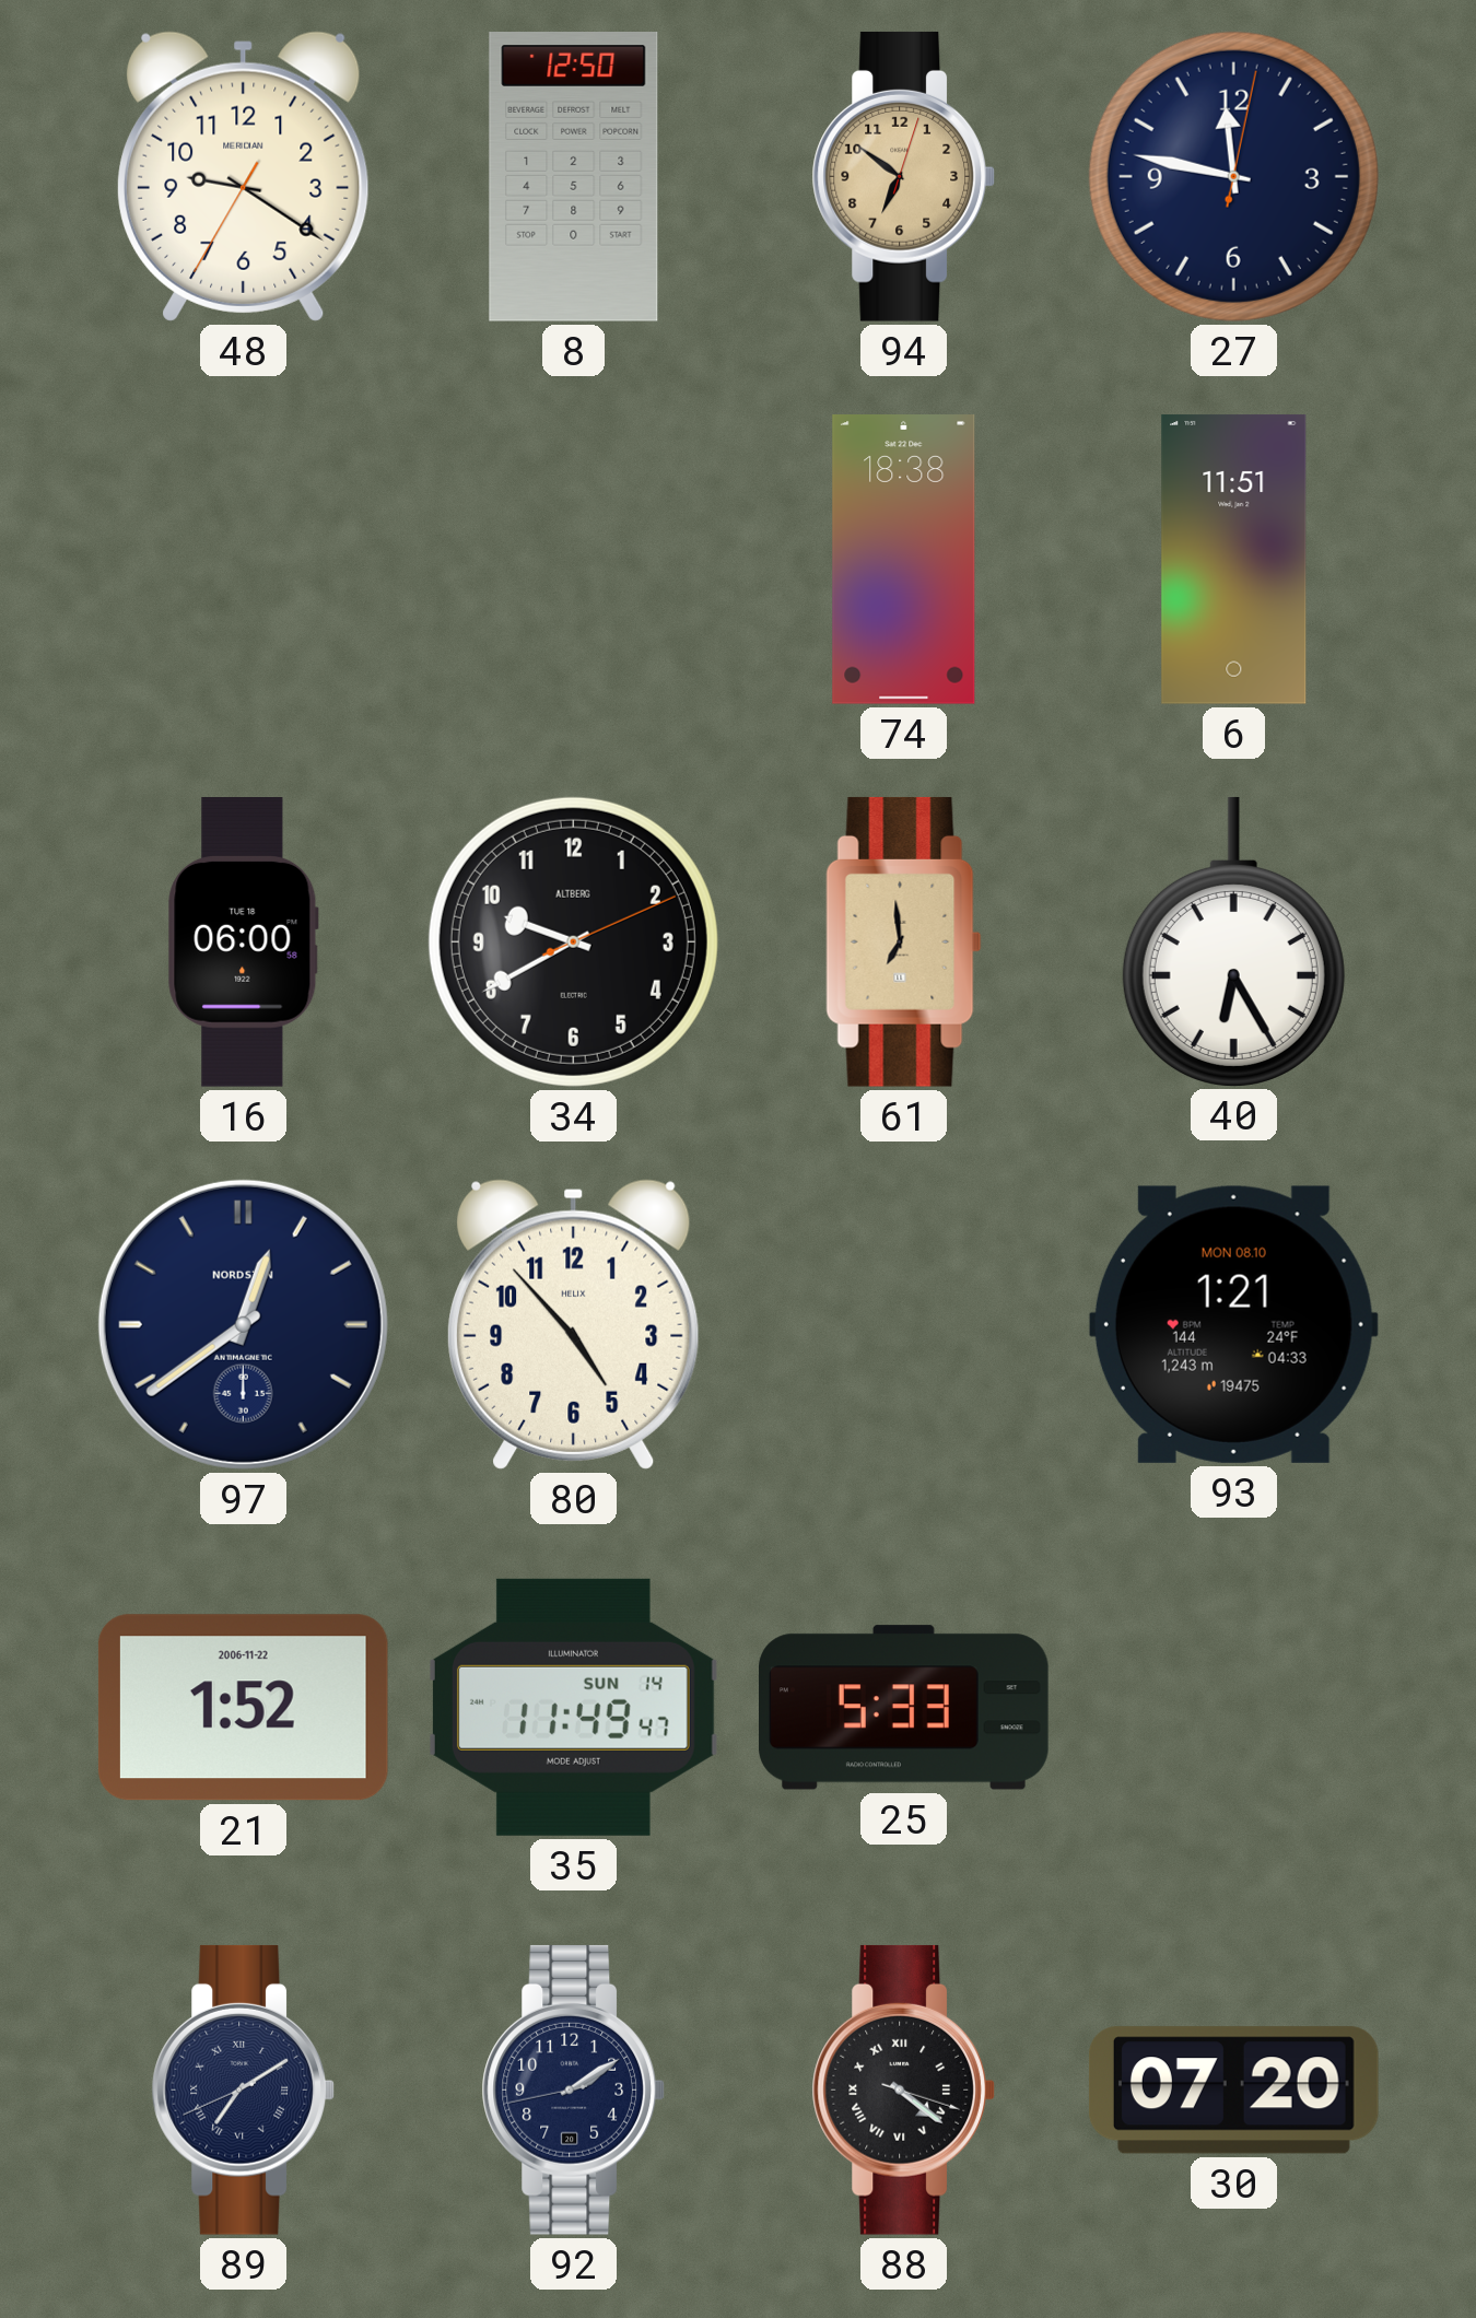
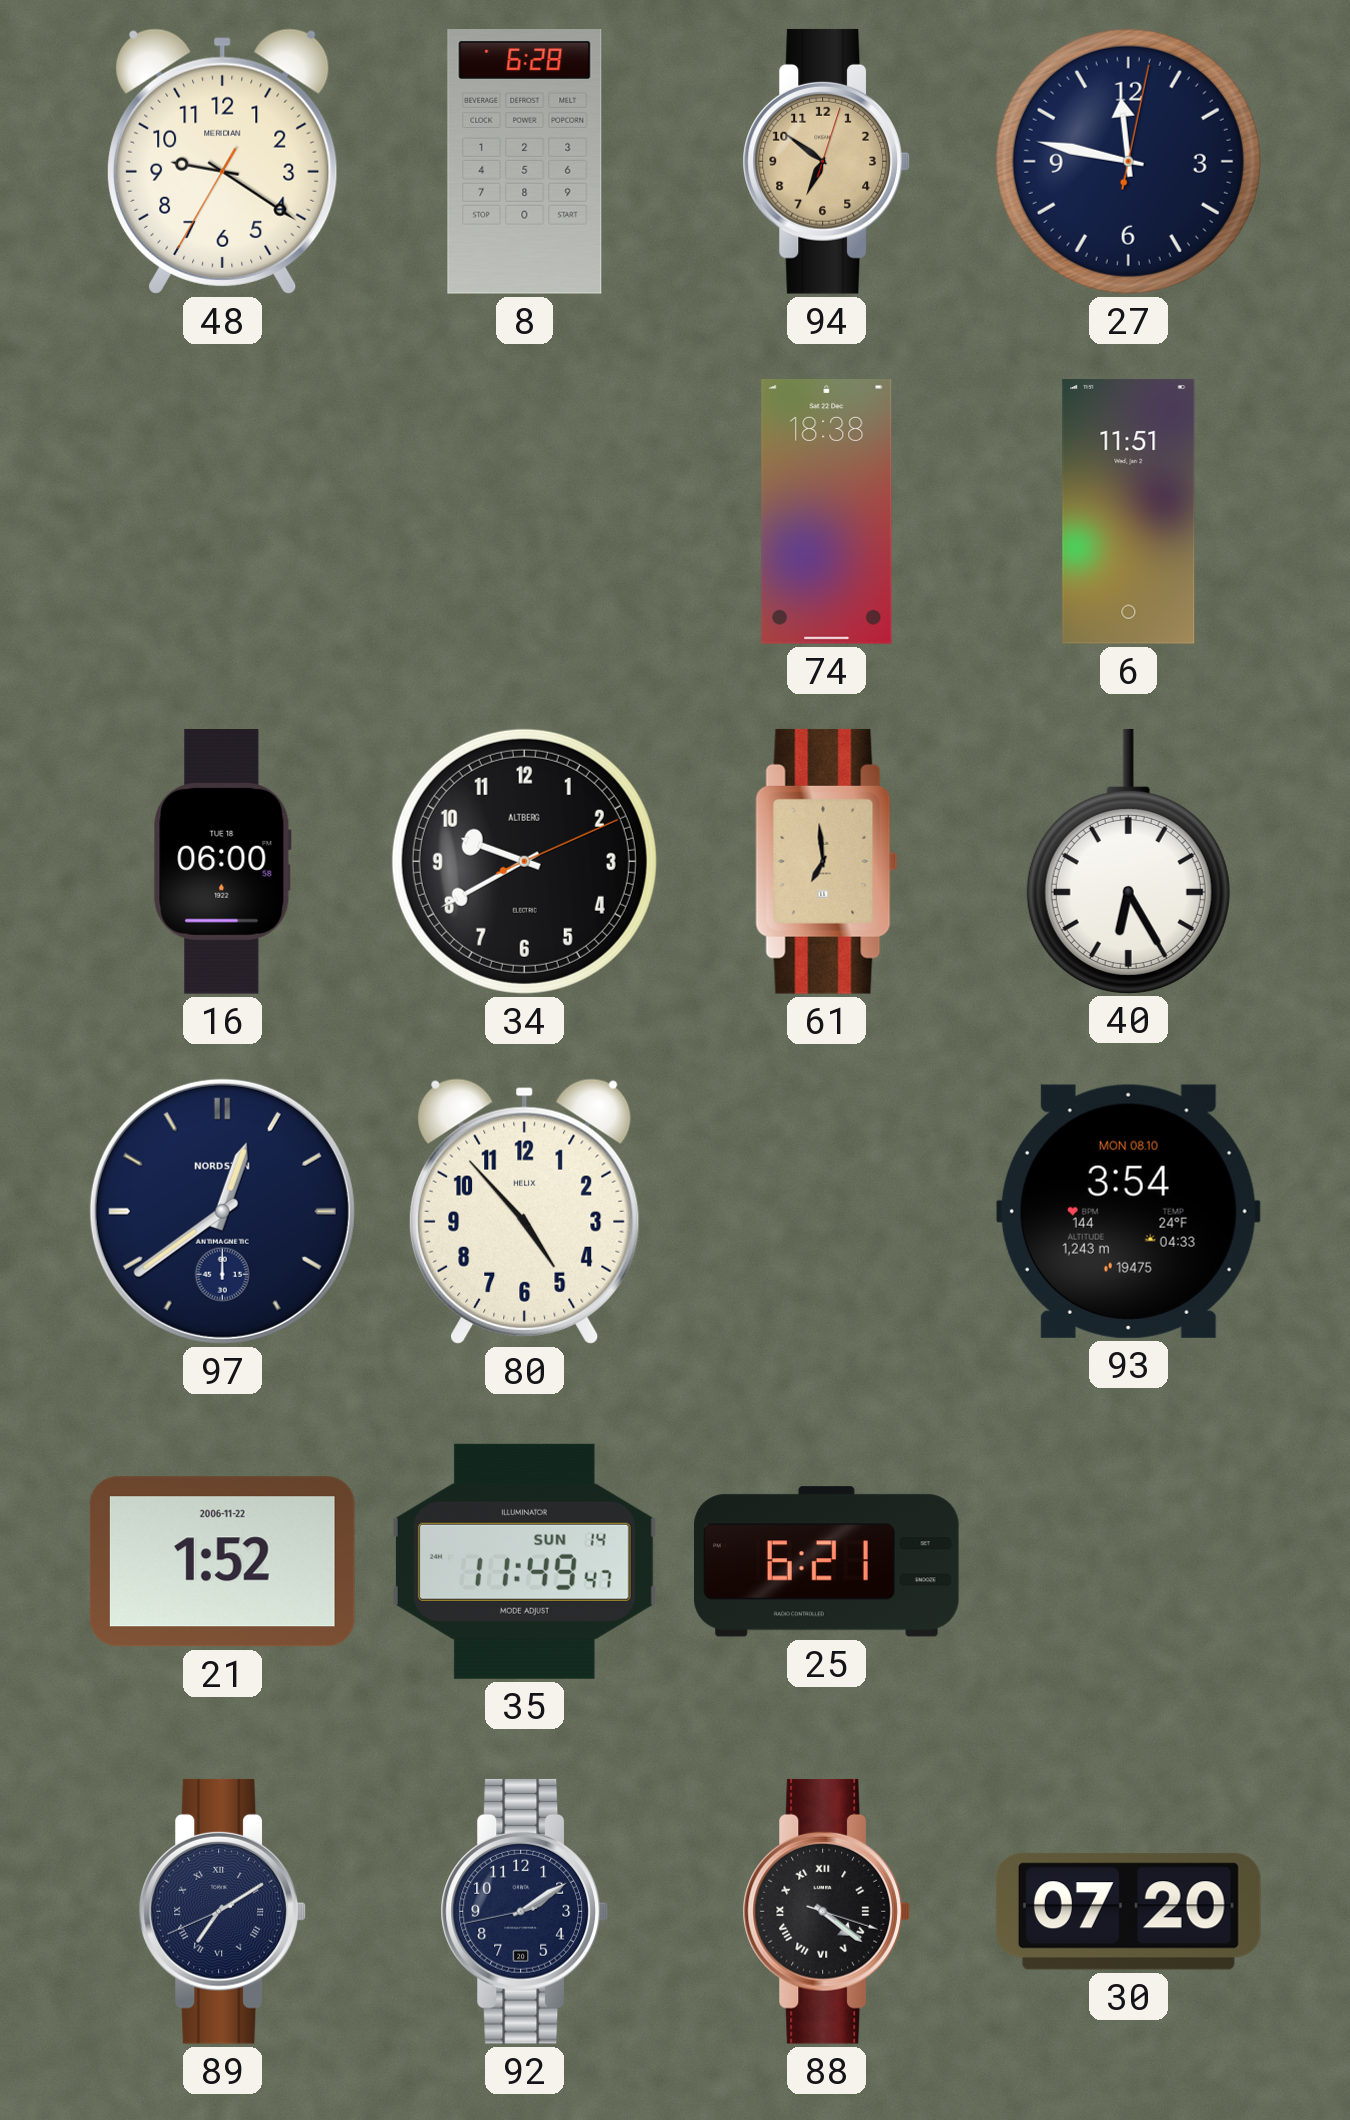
8: 12:50 -> 6:28
93: 1:21 -> 3:54
25: 5:33 -> 6:21
